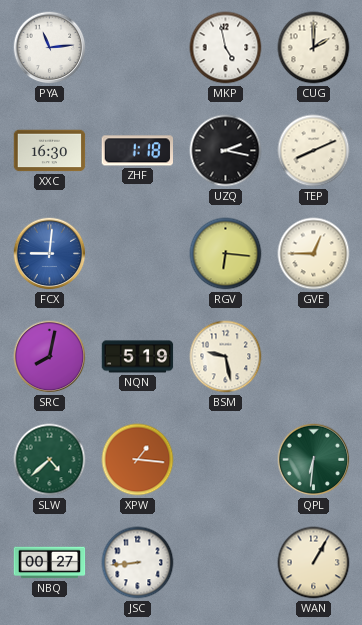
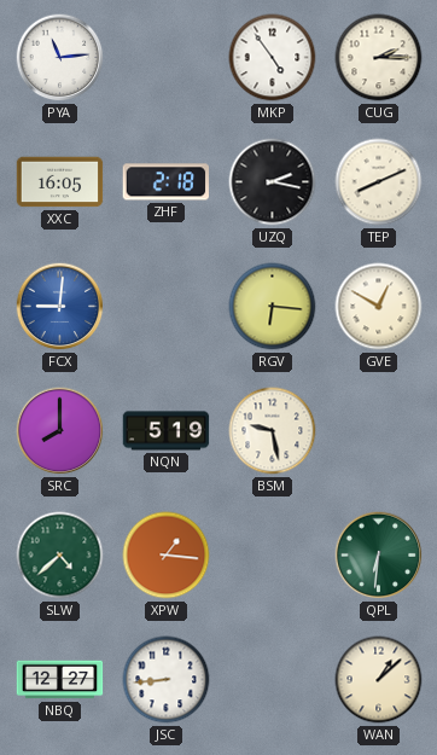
MKP: 4:58 -> 4:54
CUG: 2:00 -> 2:15
XXC: 16:30 -> 16:05
ZHF: 1:18 -> 2:18
GVE: 12:45 -> 12:50
SRC: 8:02 -> 8:00
NBQ: 00:27 -> 12:27
WAN: 1:05 -> 1:08
